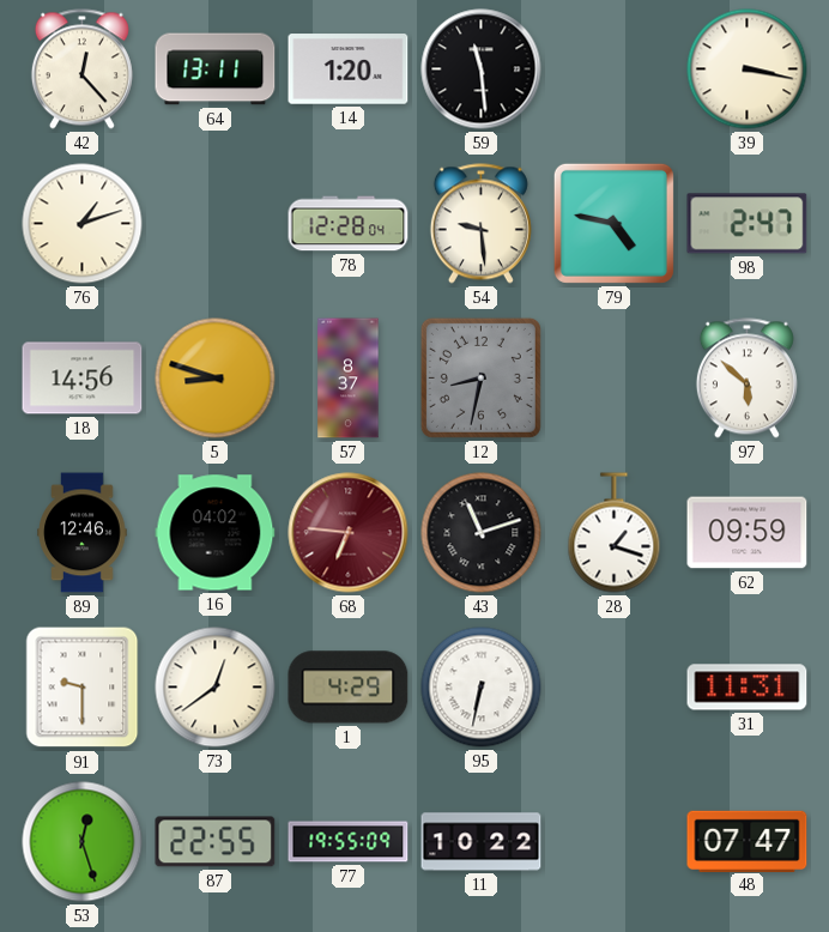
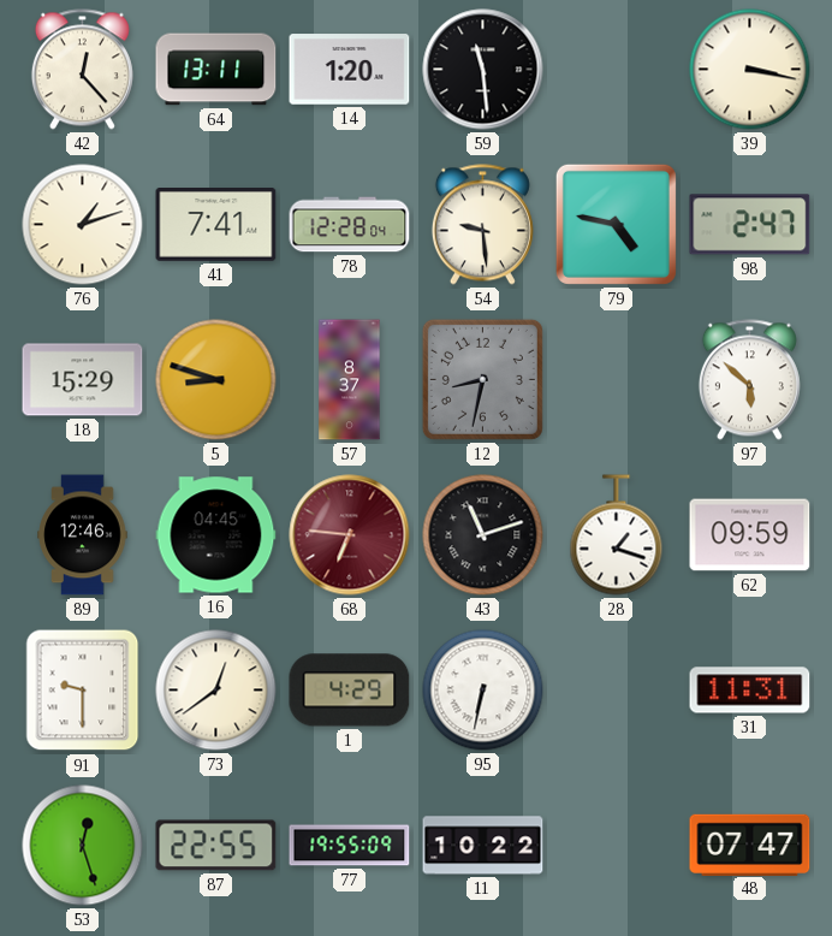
41: none -> 7:41
18: 14:56 -> 15:29
16: 04:02 -> 04:45
